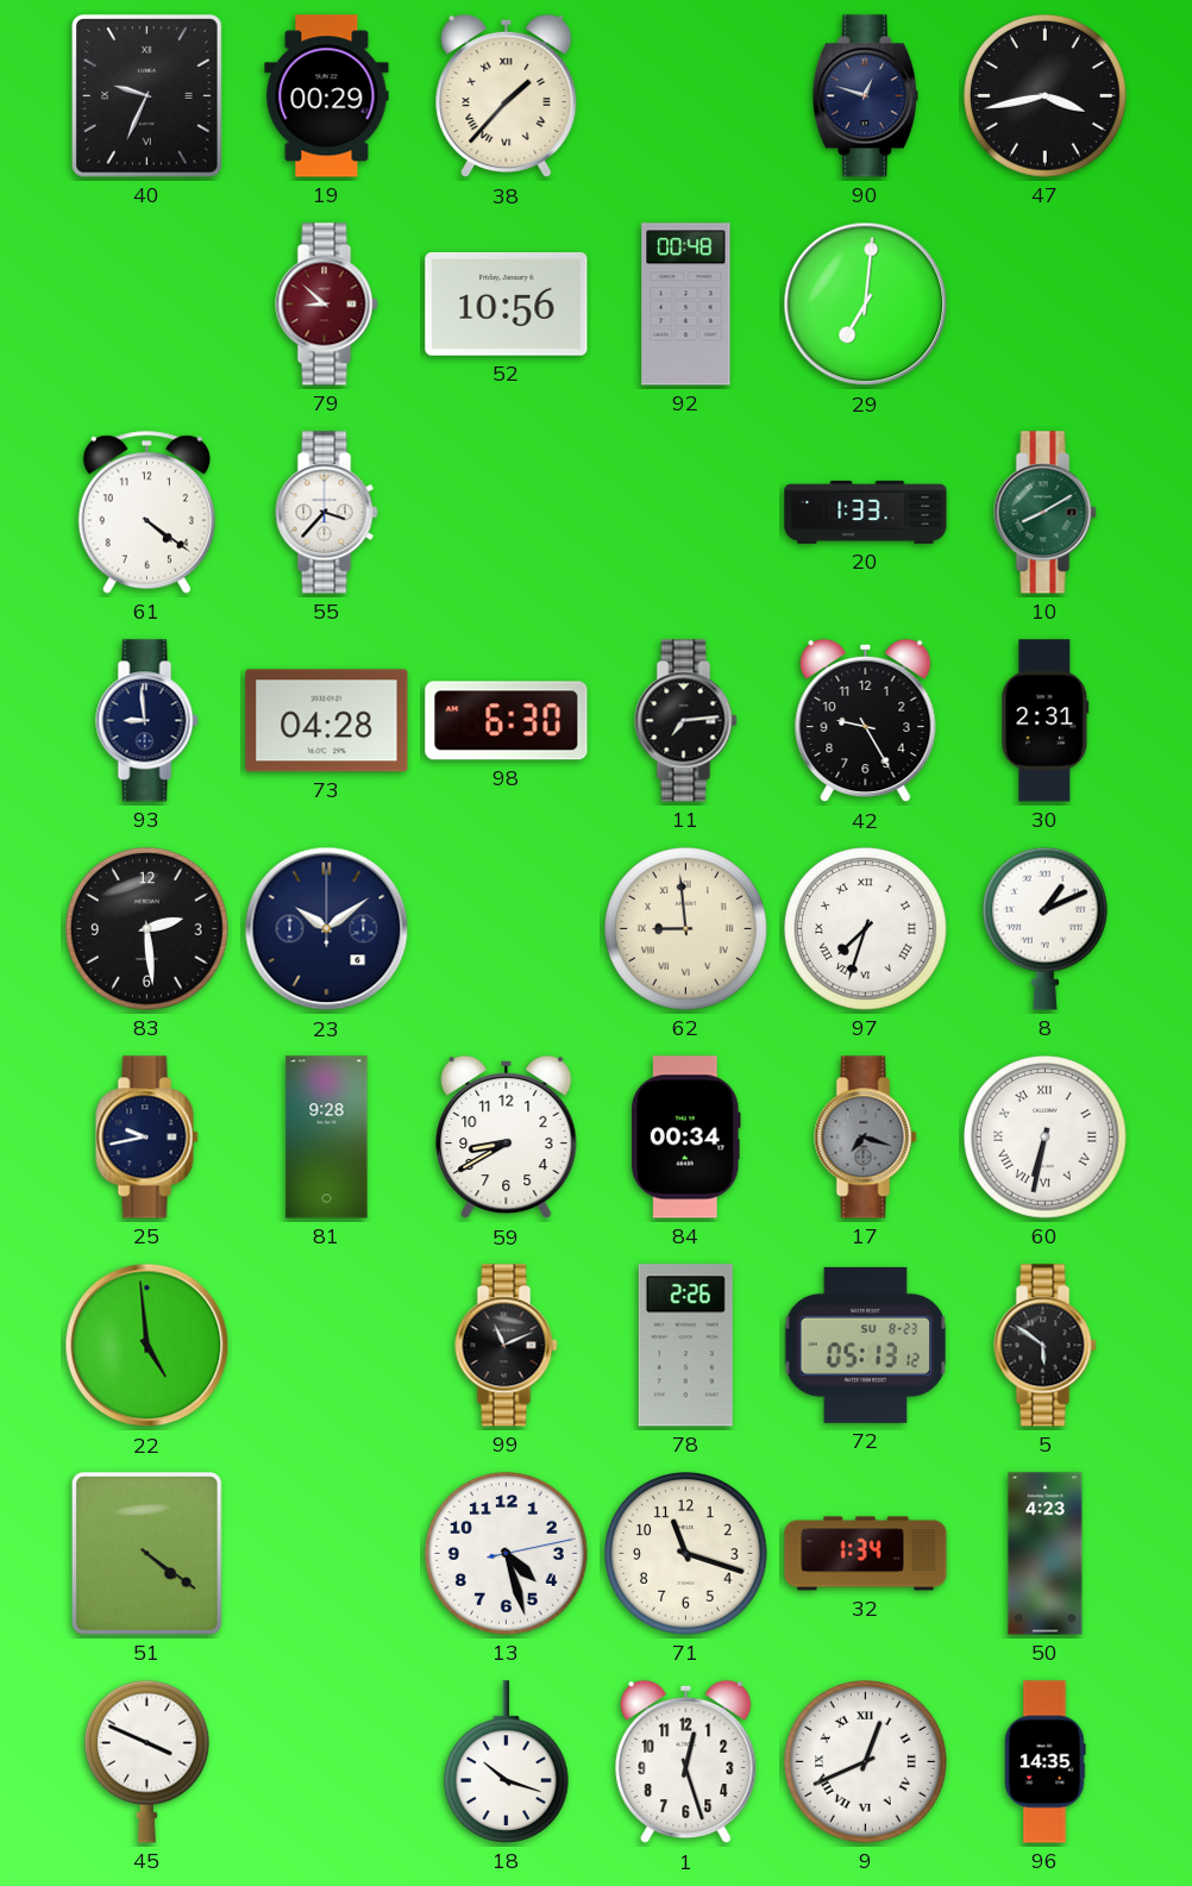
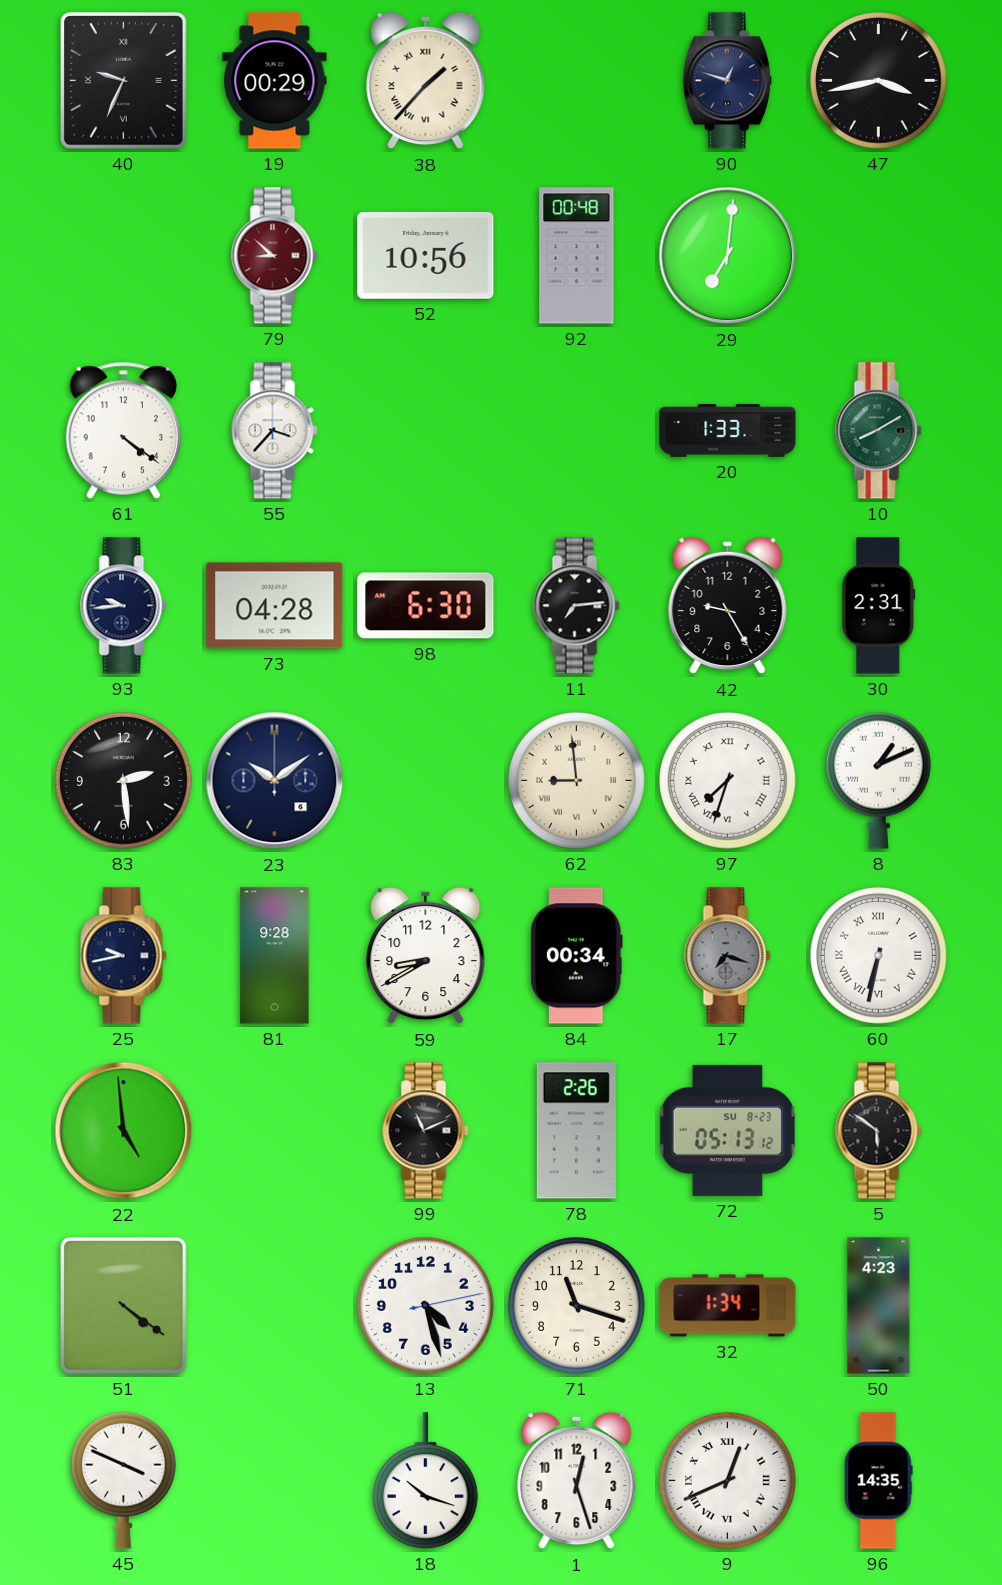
93: 8:59 -> 9:44
